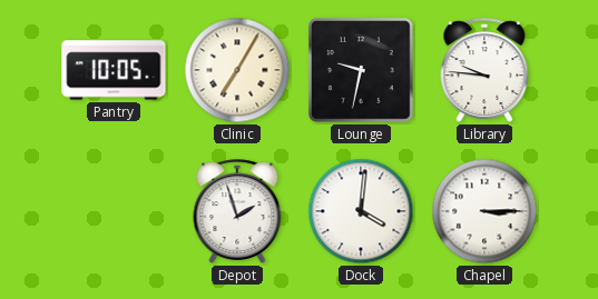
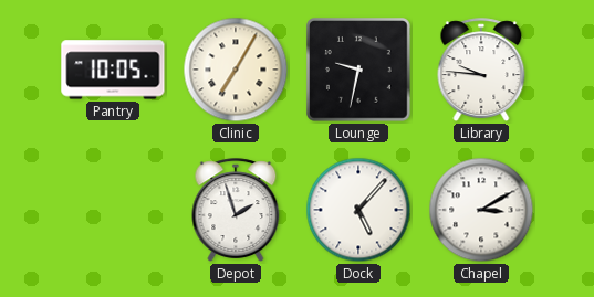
Dock: 4:01 -> 5:07
Chapel: 3:15 -> 3:10
